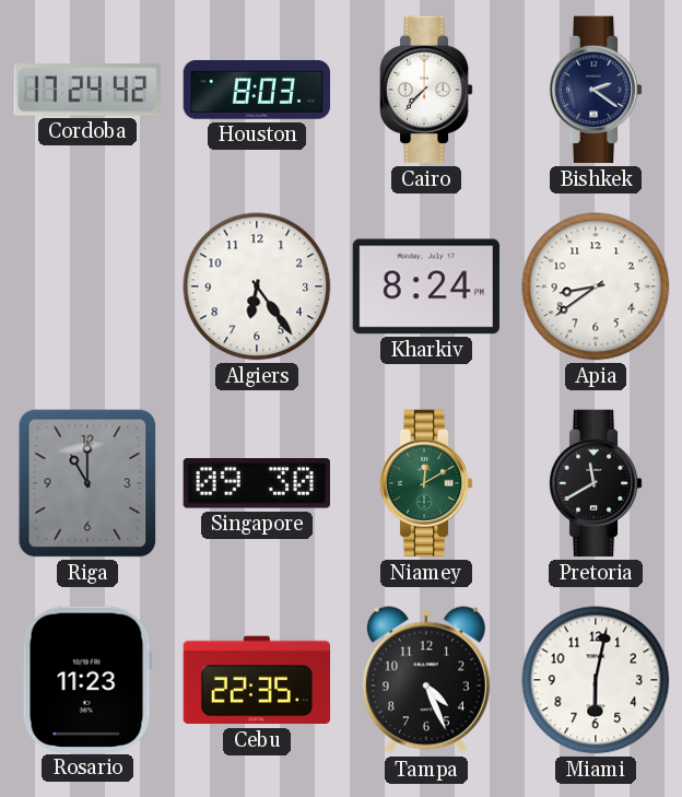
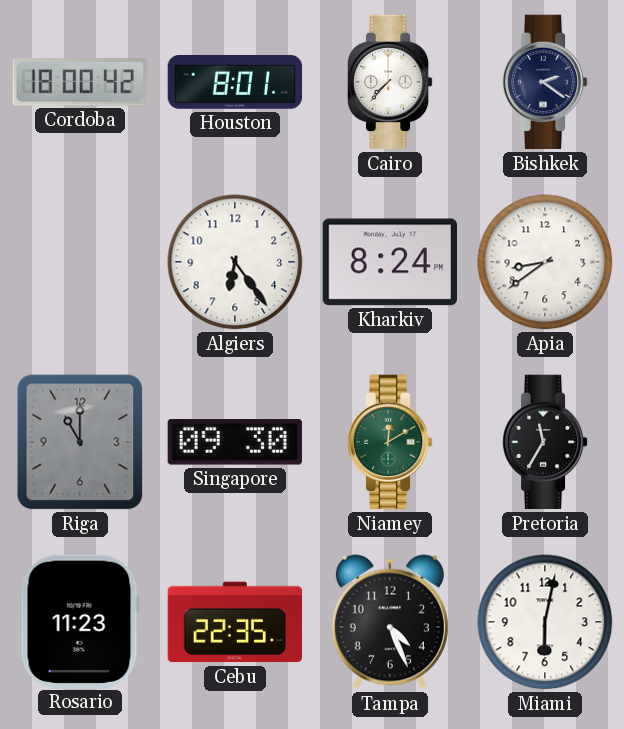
Cordoba: 17:24 -> 18:00
Houston: 8:03 -> 8:01
Pretoria: 11:40 -> 11:35
